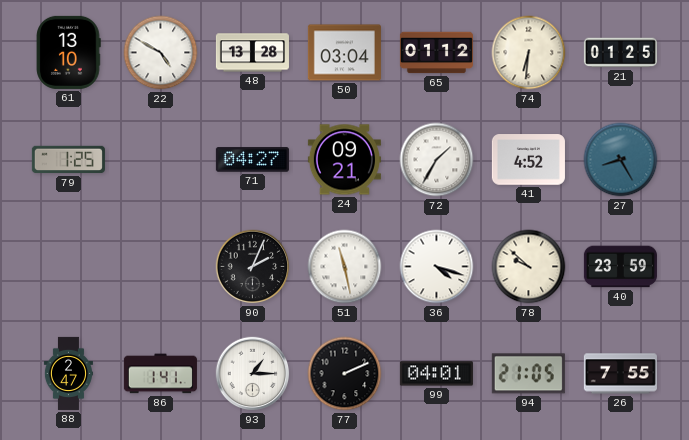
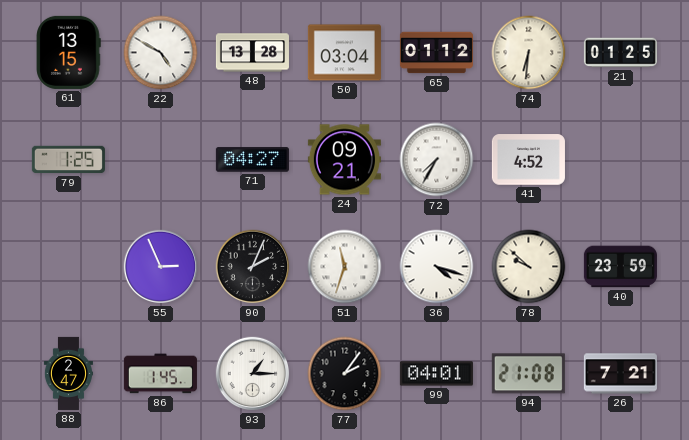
61: 13:10 -> 13:15
72: 1:35 -> 7:35
27: 8:25 -> none
55: none -> 2:56
51: 11:28 -> 11:33
86: 1:41 -> 1:45
77: 2:11 -> 2:06
94: 21:05 -> 21:08
26: 7:55 -> 7:21
